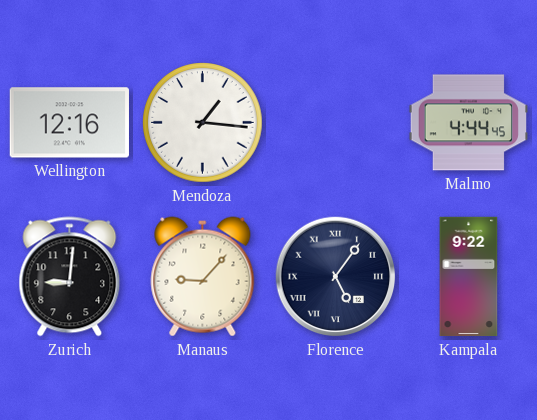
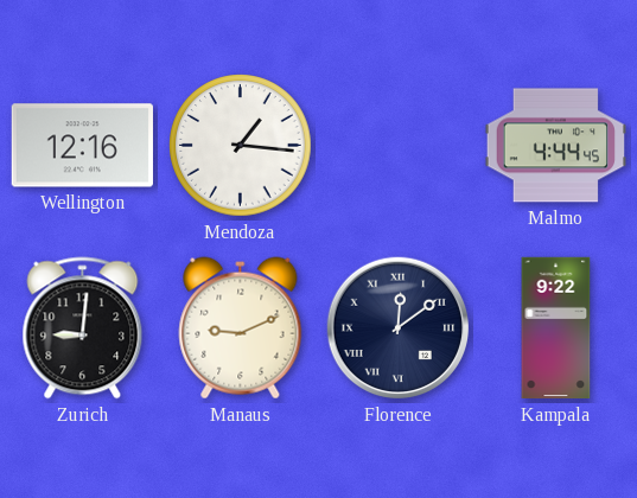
Manaus: 9:07 -> 9:11
Florence: 5:06 -> 12:09
